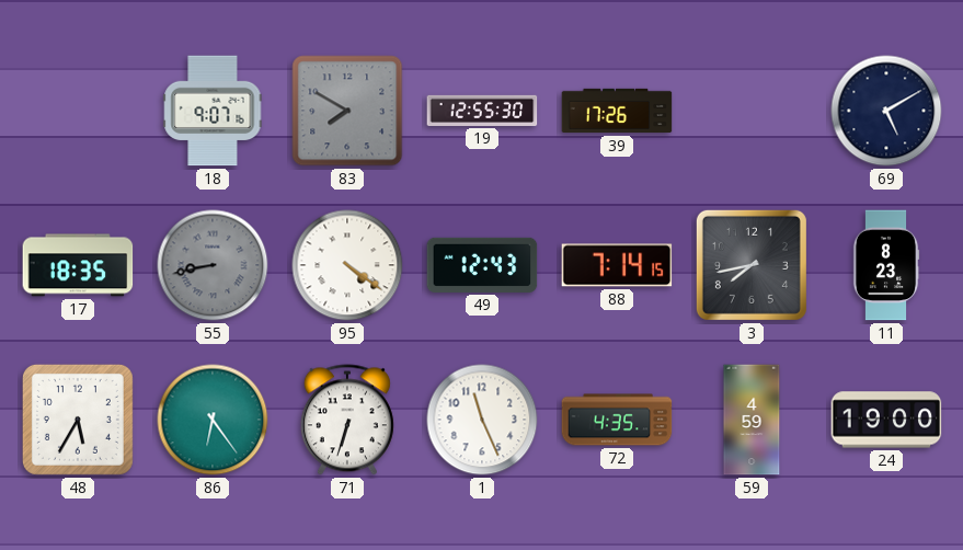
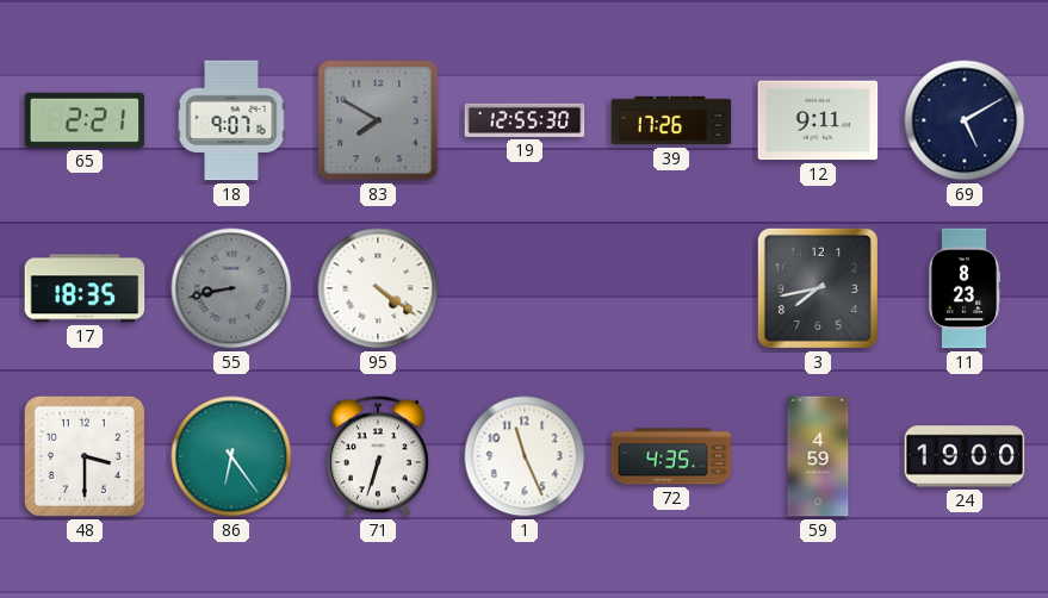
65: none -> 2:21
12: none -> 9:11
49: 12:43 -> none
88: 7:14 -> none
48: 5:35 -> 3:30
